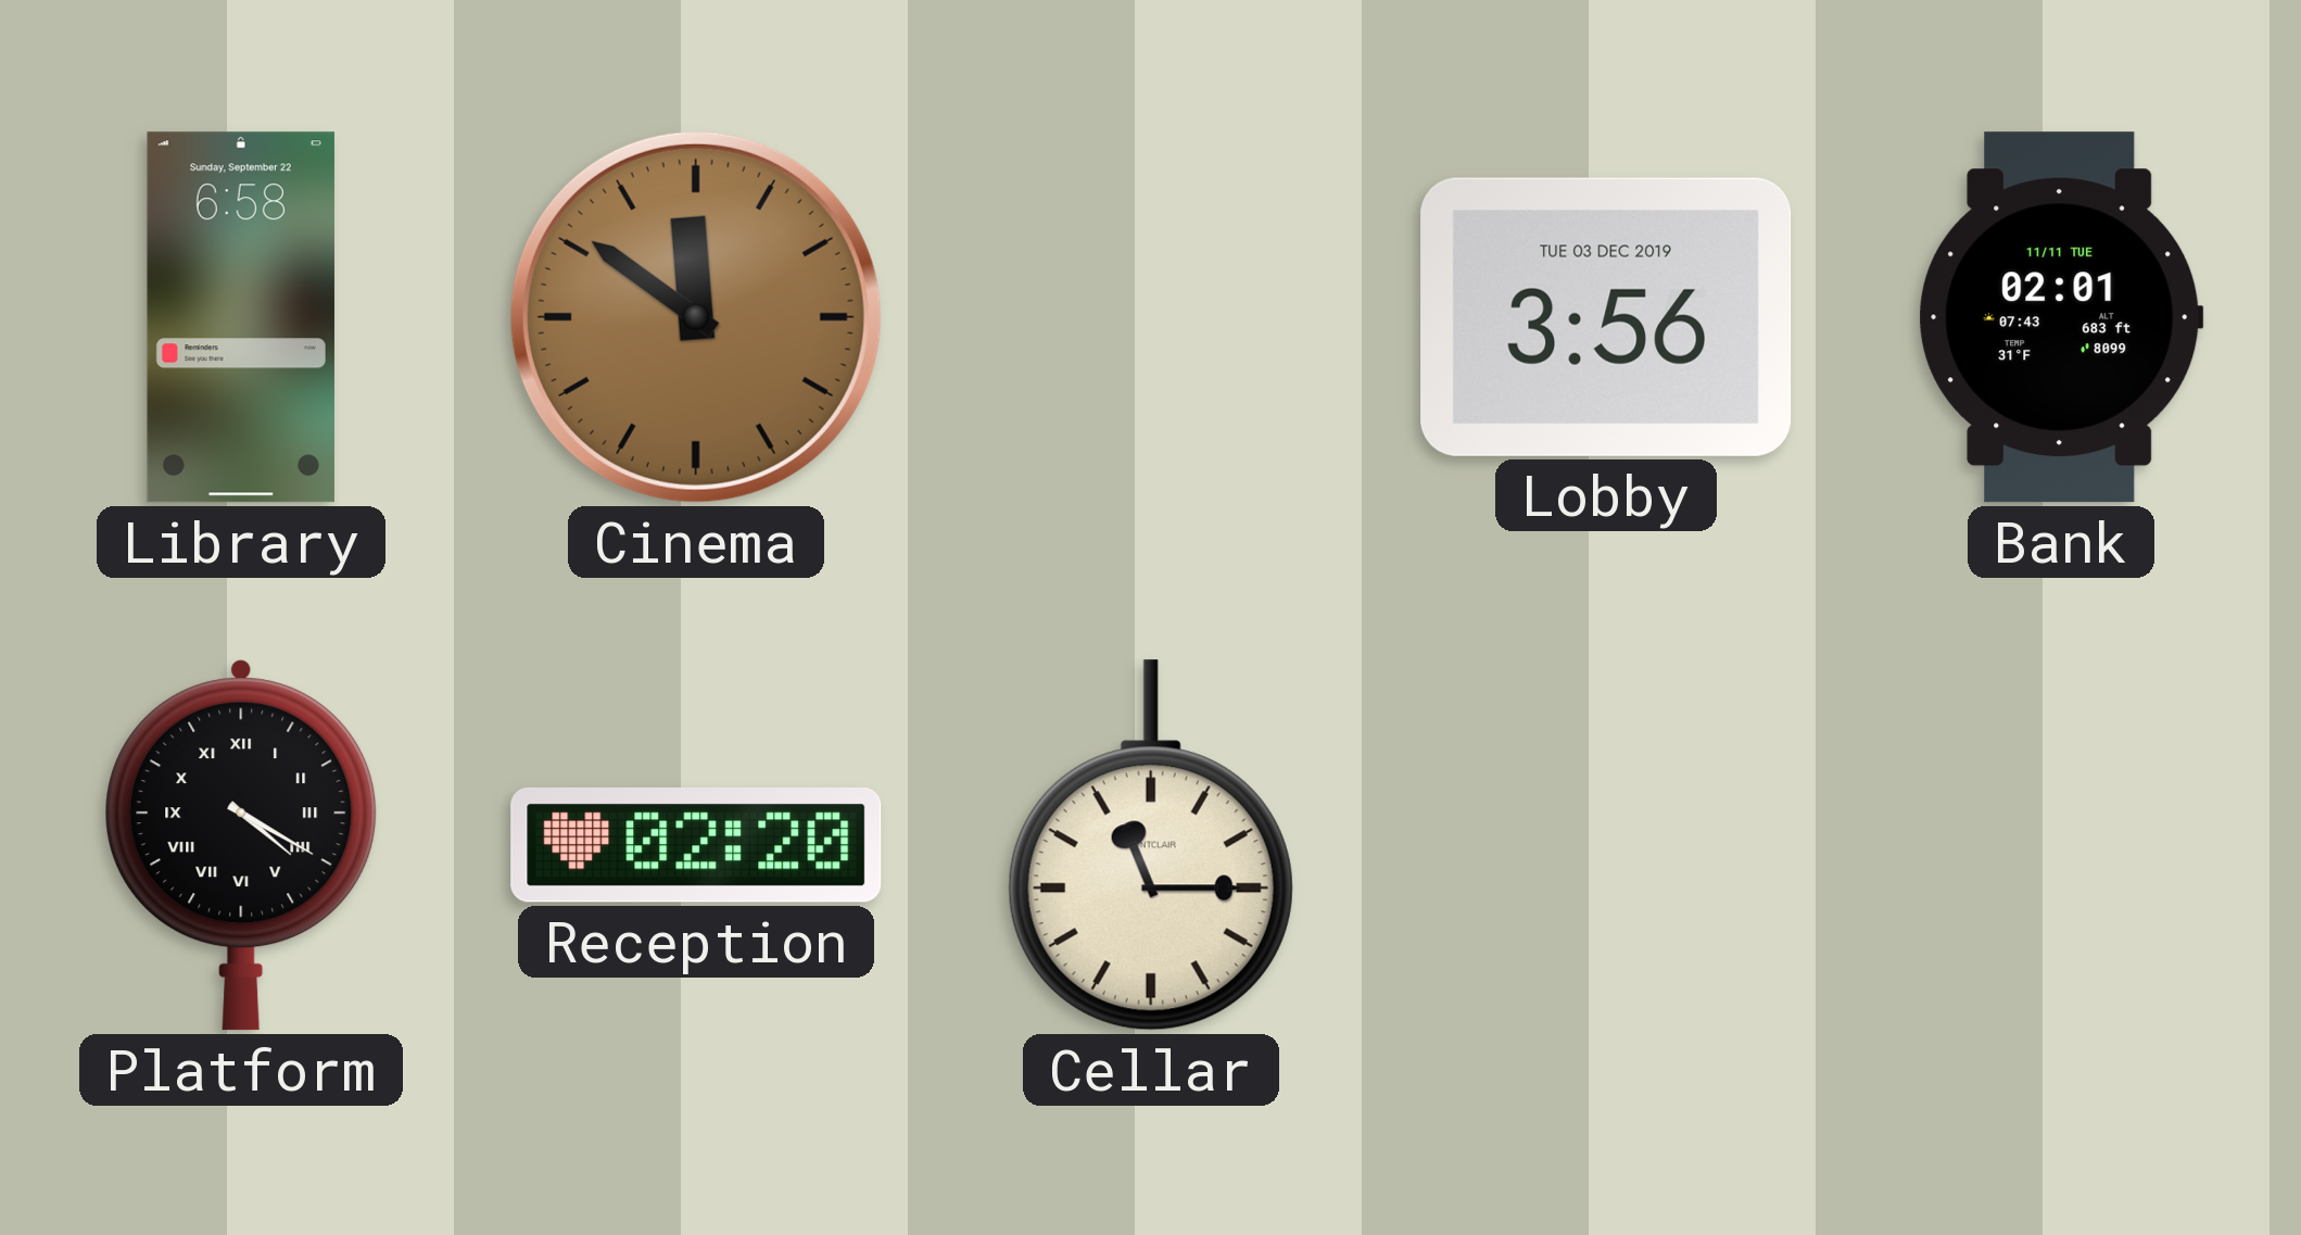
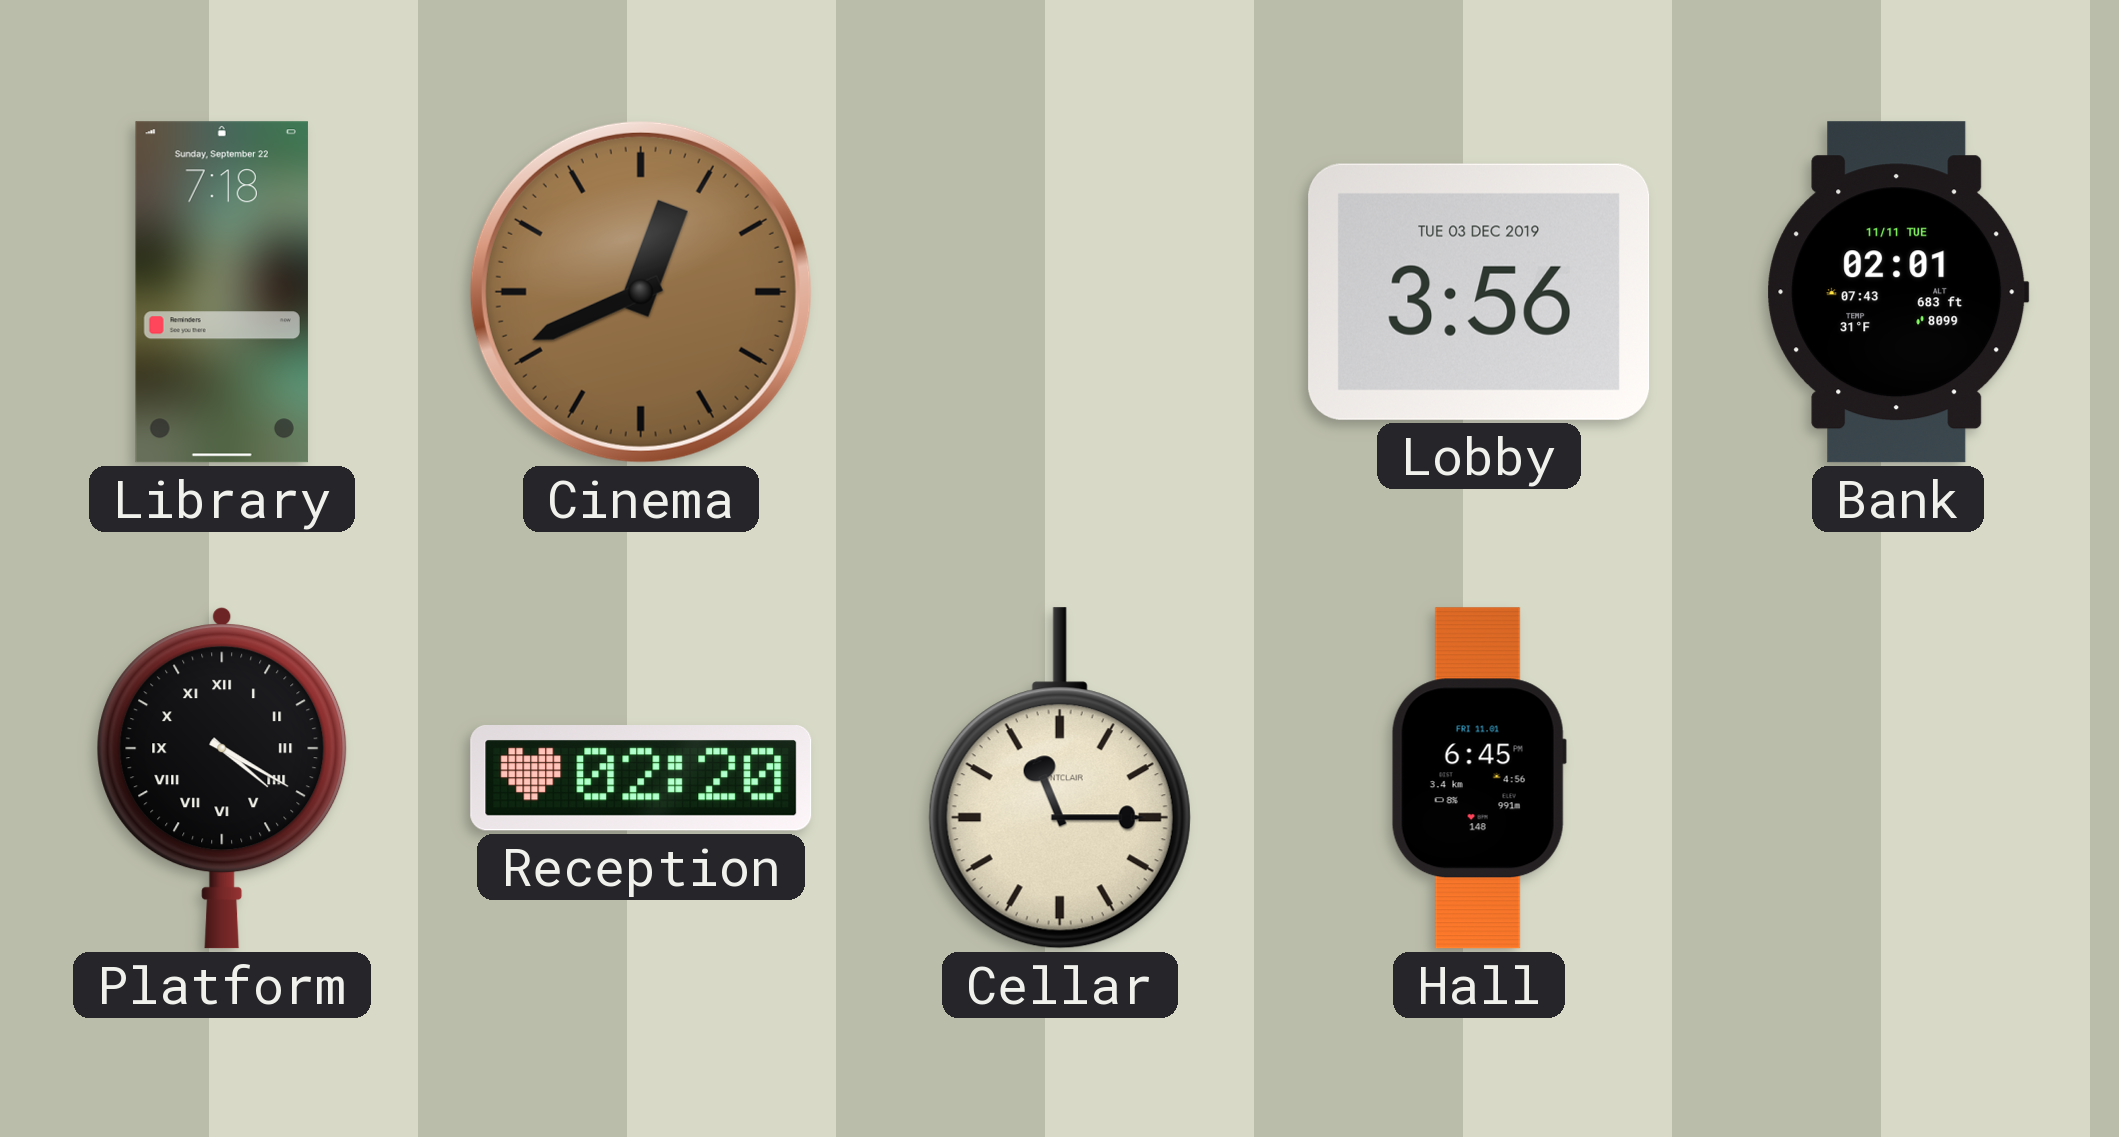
Library: 6:58 -> 7:18
Cinema: 11:51 -> 12:41
Hall: none -> 6:45
